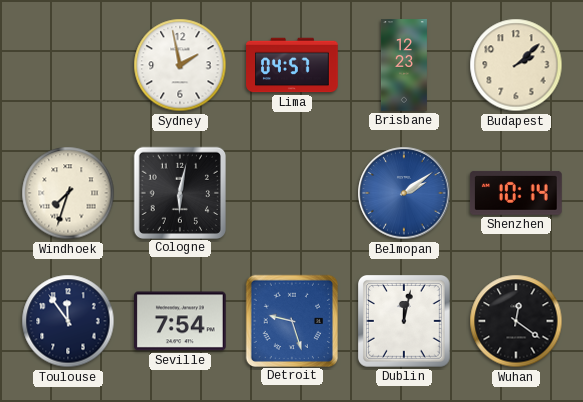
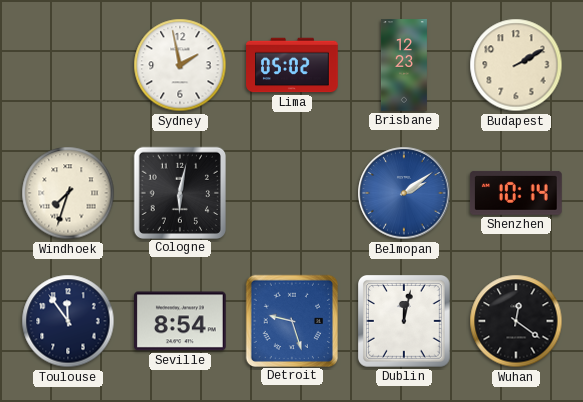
Lima: 04:57 -> 05:02
Budapest: 2:08 -> 2:10
Seville: 7:54 -> 8:54
